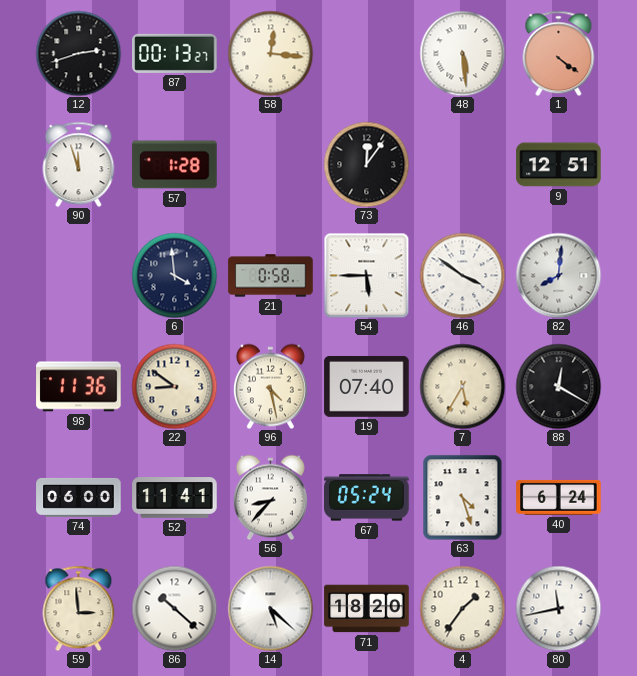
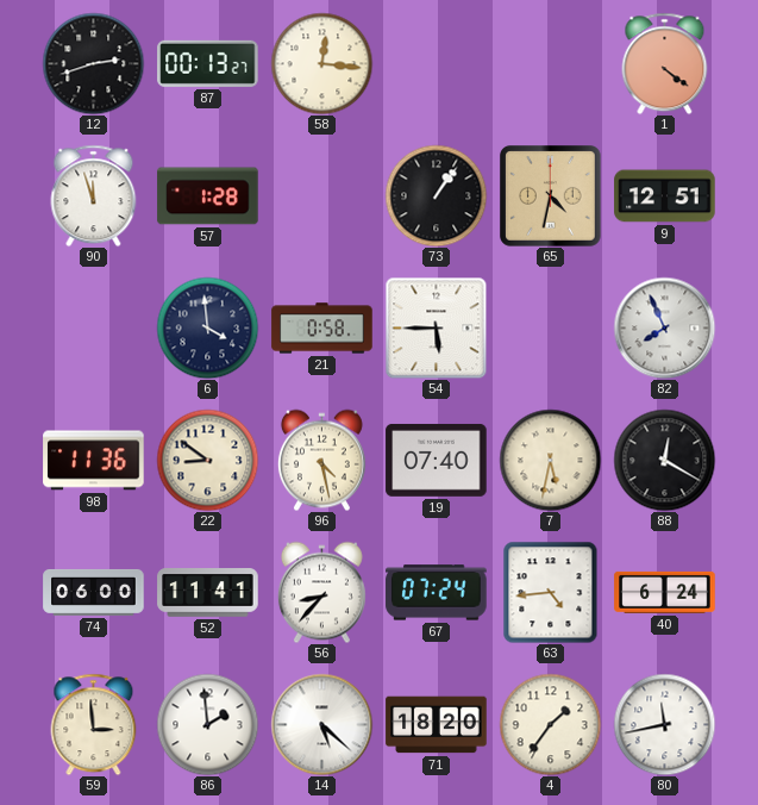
48: 5:29 -> none
73: 12:06 -> 1:06
65: none -> 4:32
46: 3:51 -> none
82: 8:01 -> 7:56
7: 5:35 -> 5:32
67: 05:24 -> 07:24
63: 4:27 -> 4:44
86: 10:22 -> 1:59
